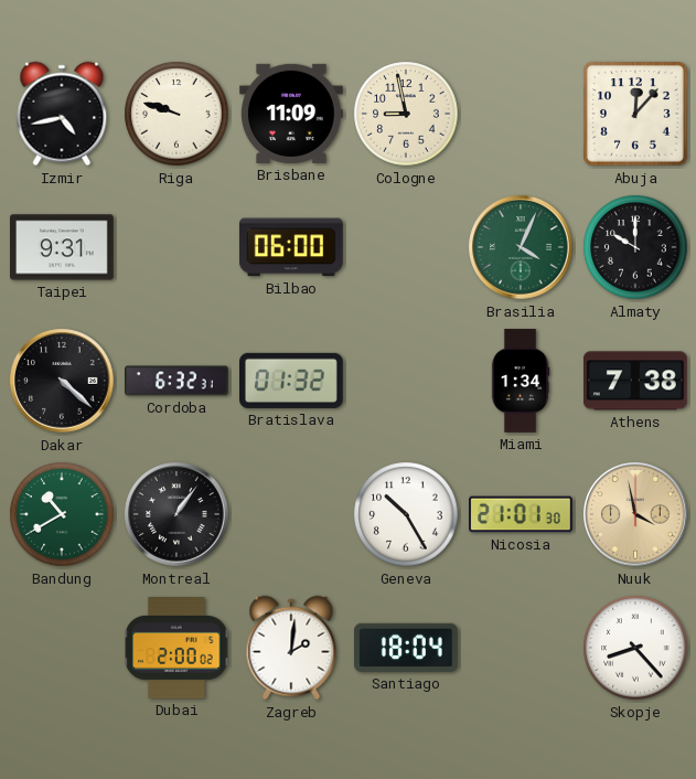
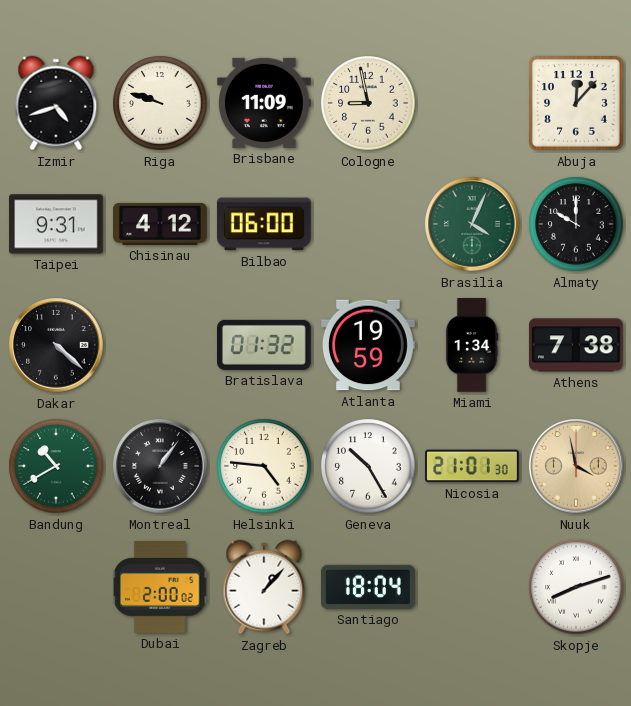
Izmir: 4:43 -> 4:42
Chisinau: none -> 4:12
Cordoba: 6:32 -> none
Atlanta: none -> 19:59
Helsinki: none -> 4:46
Zagreb: 2:01 -> 1:07
Skopje: 8:23 -> 8:12
